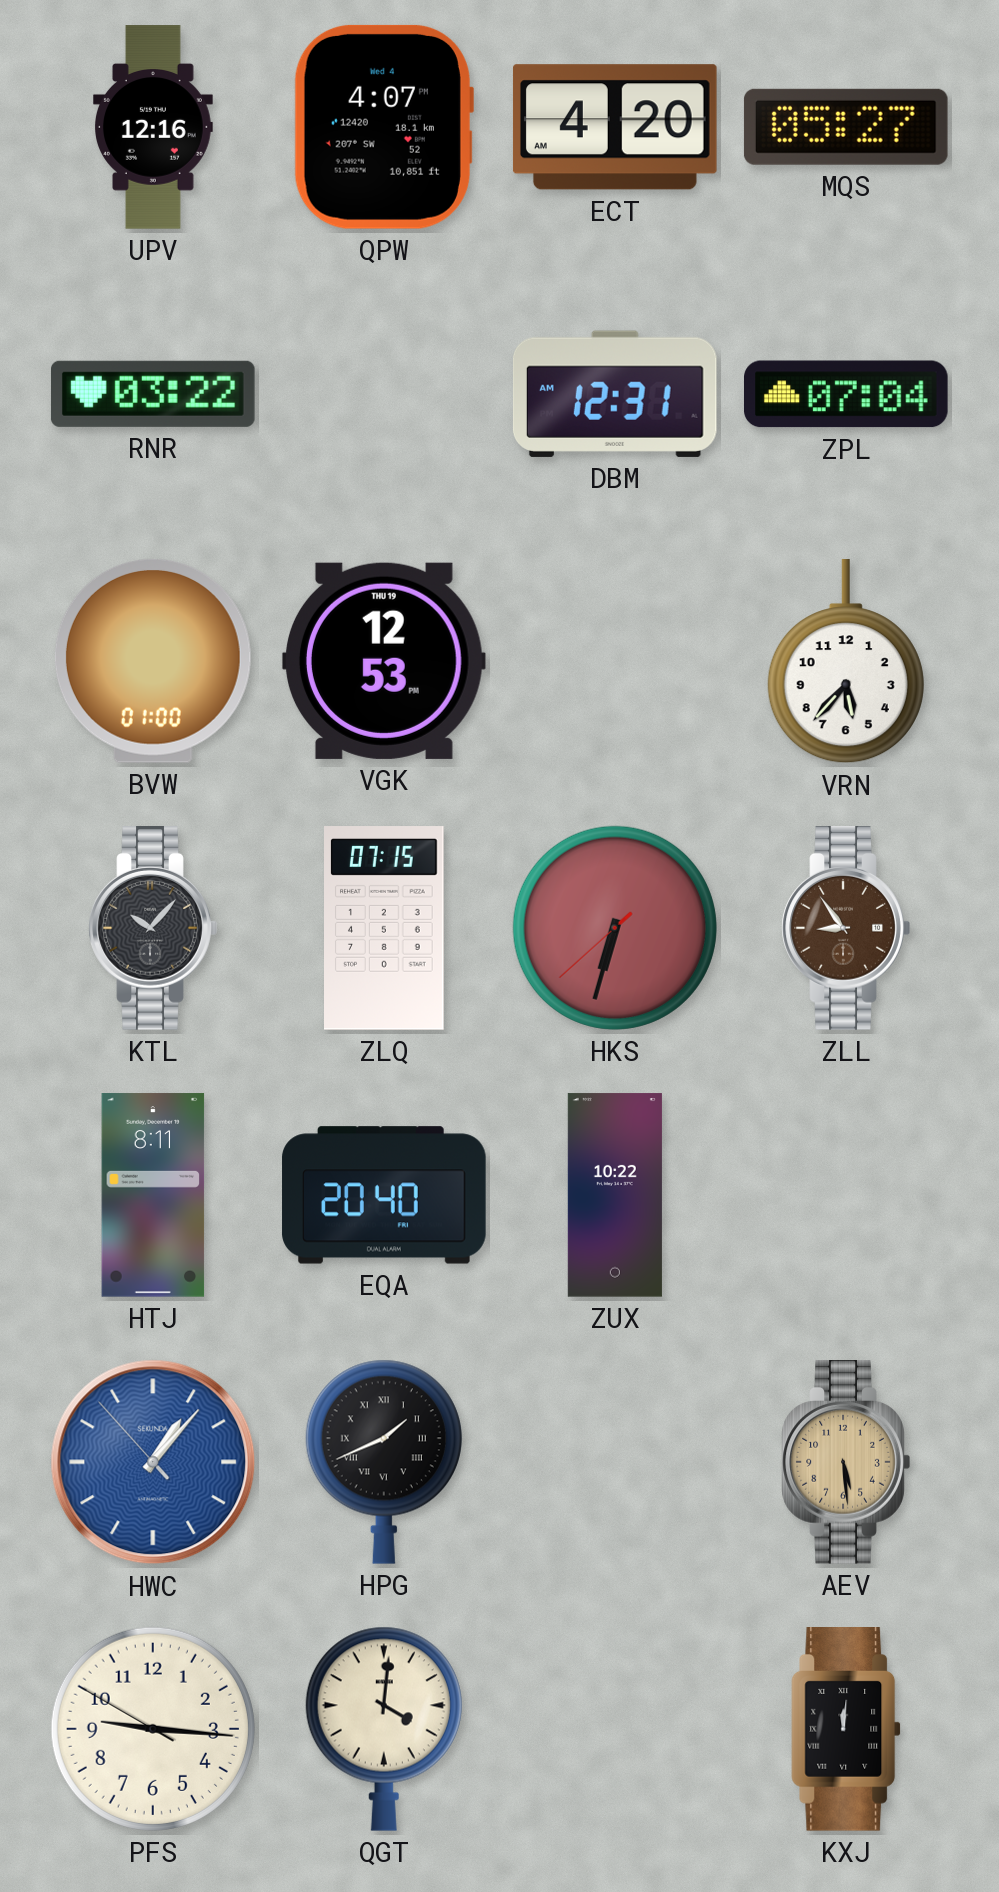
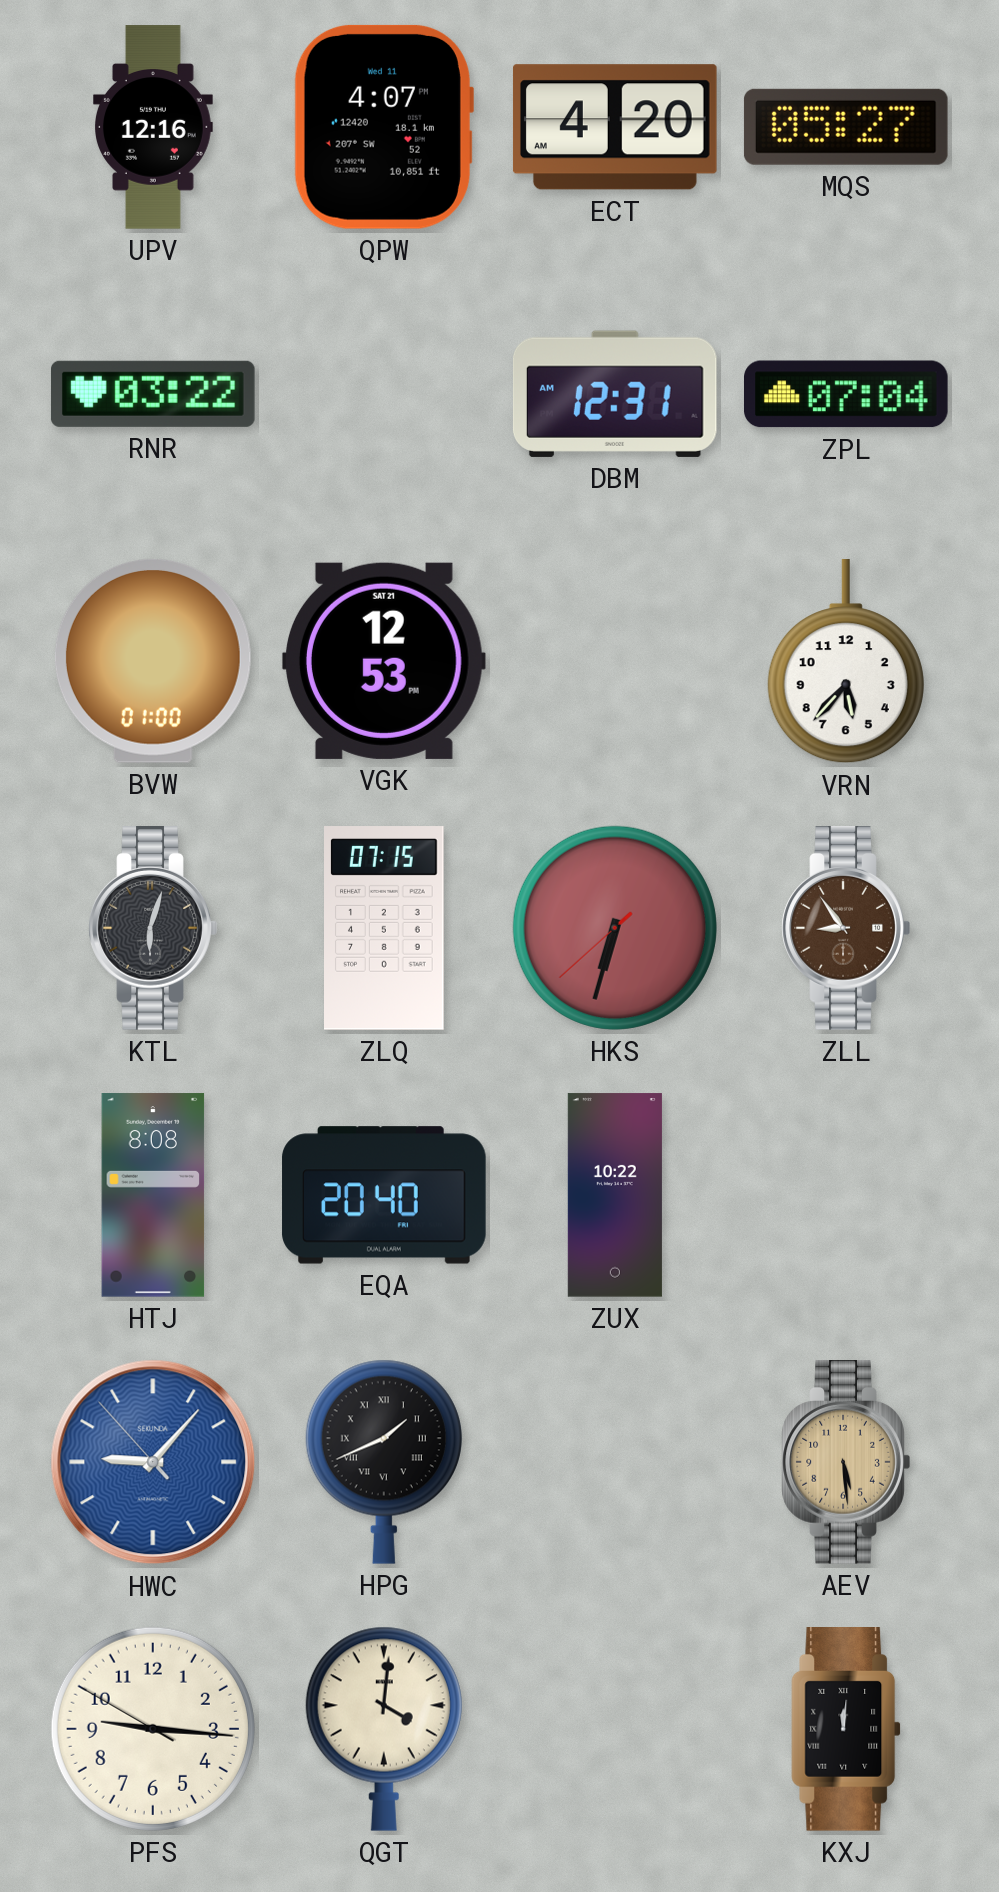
QPW date: Wed 4 -> Wed 11
VGK date: THU 19 -> SAT 21
KTL: 10:07 -> 6:03
HTJ: 8:11 -> 8:08
HWC: 1:06 -> 9:06
